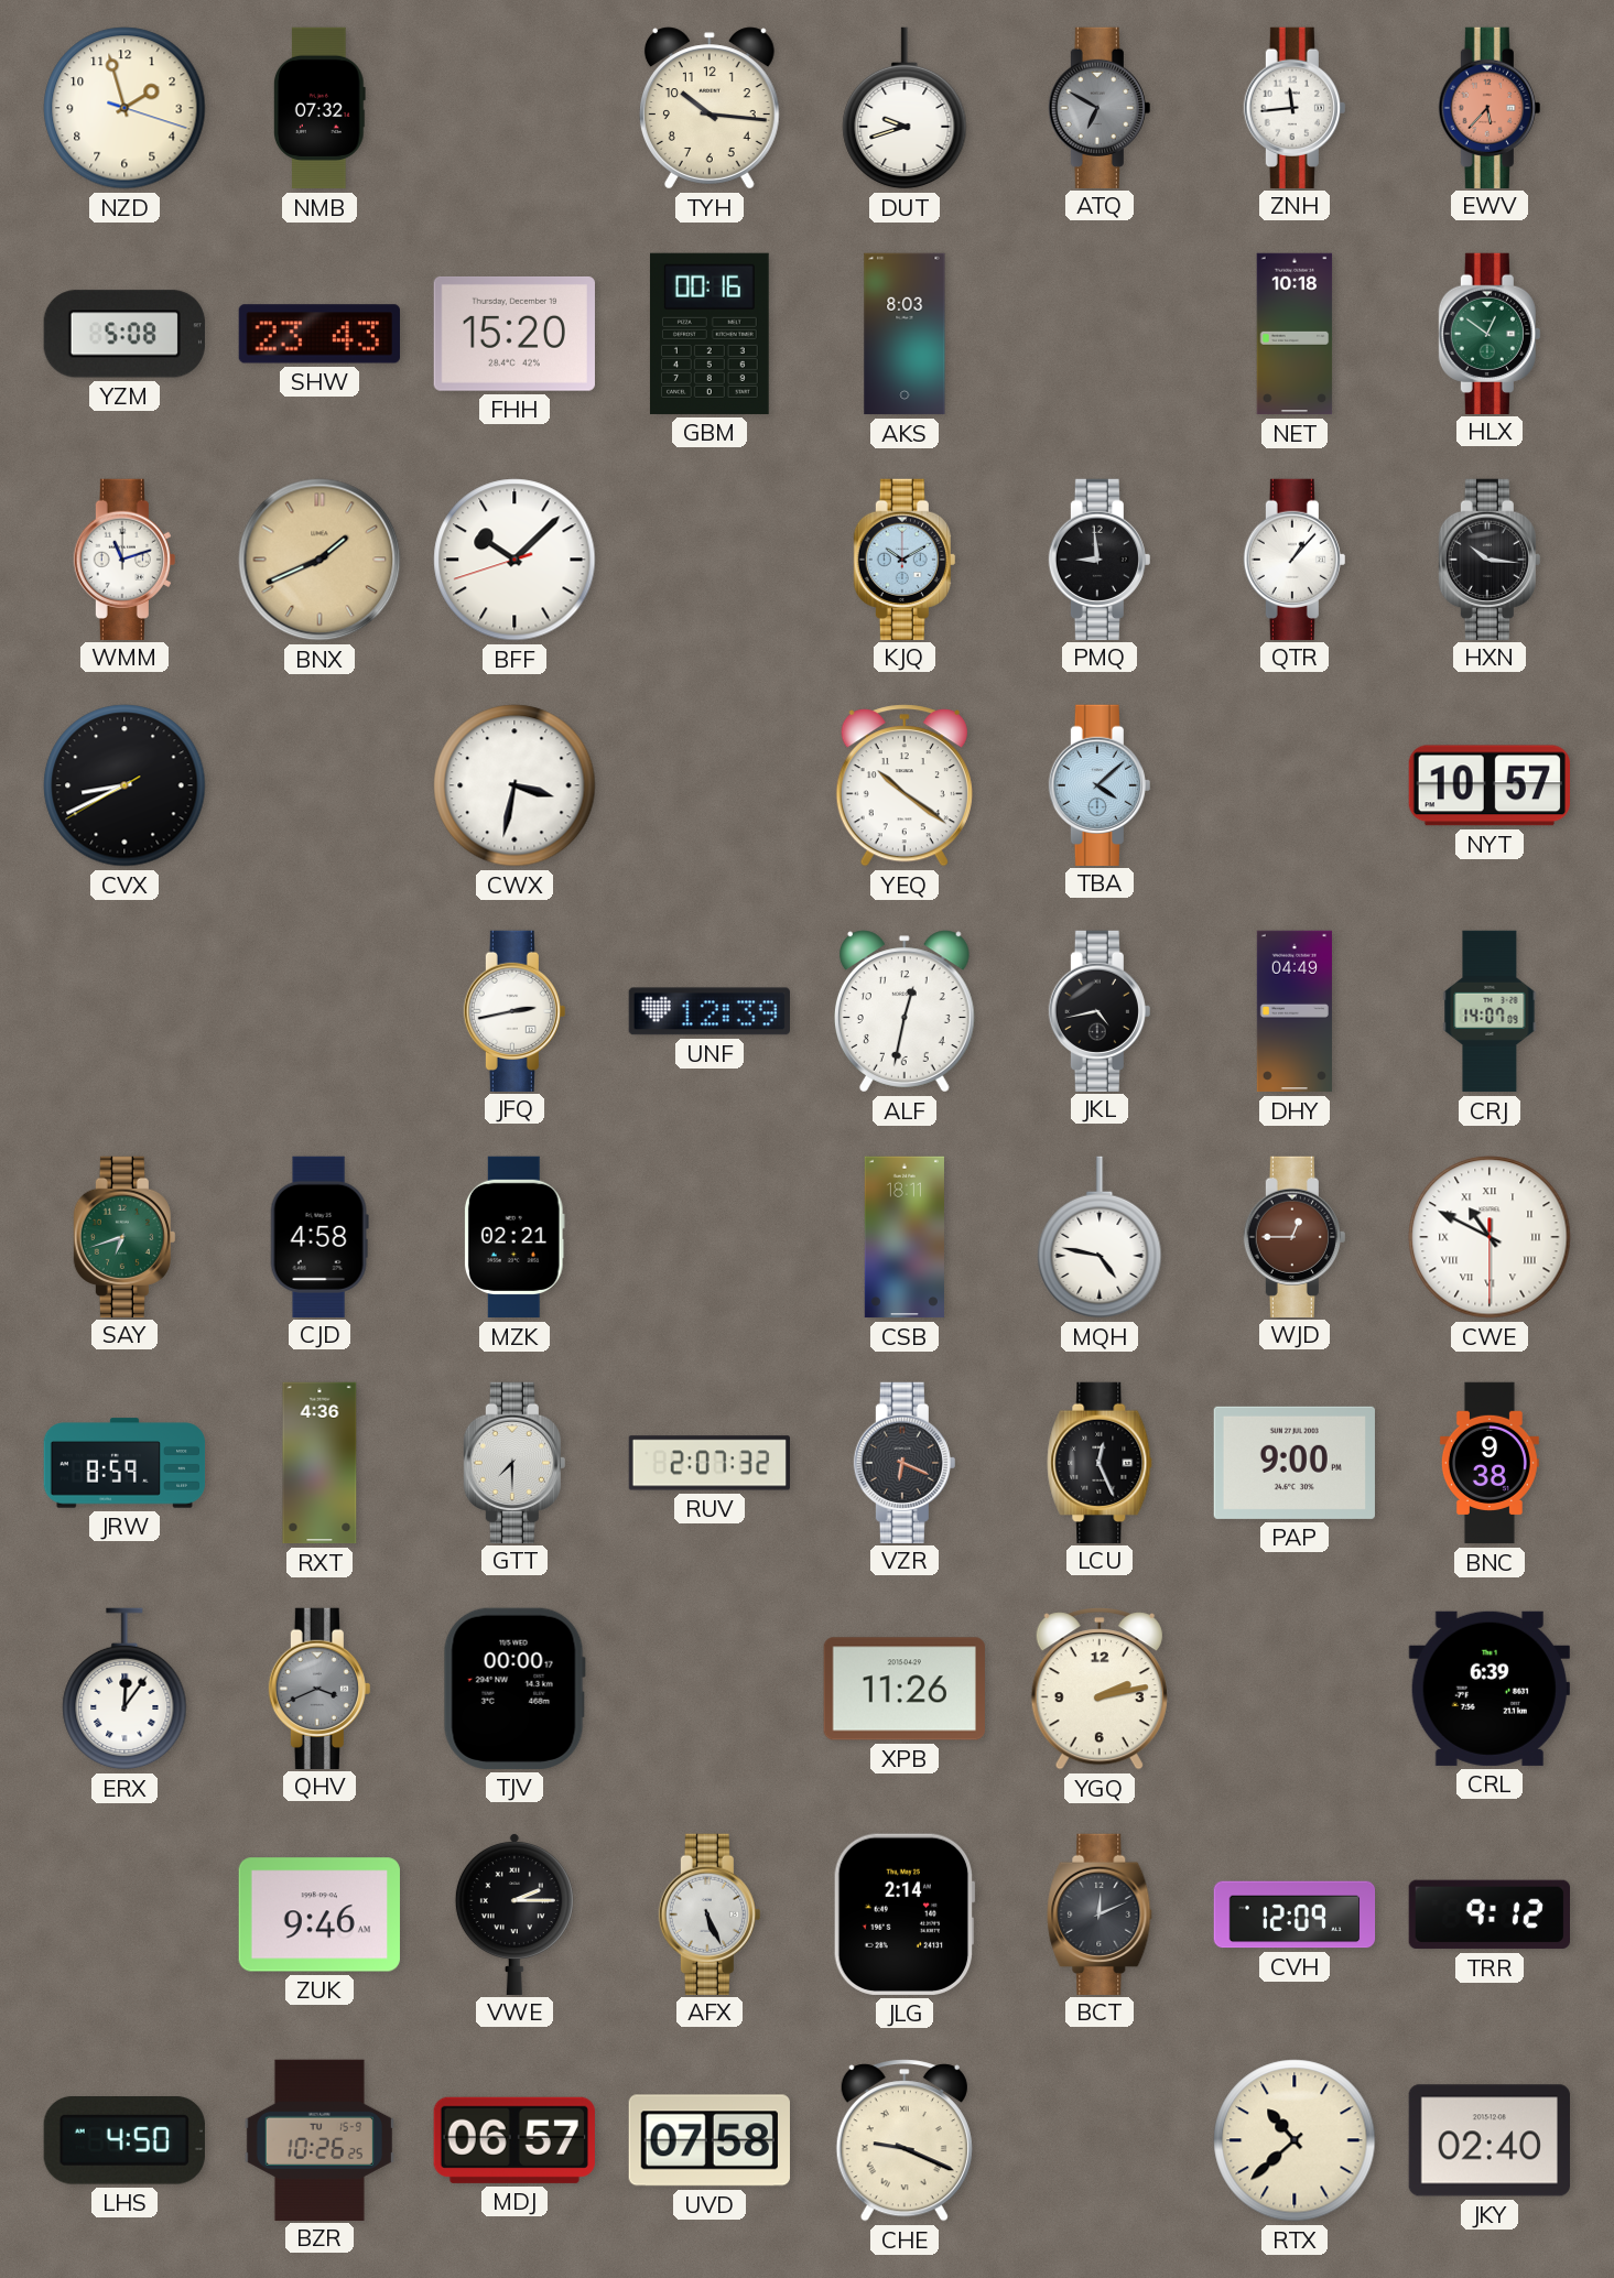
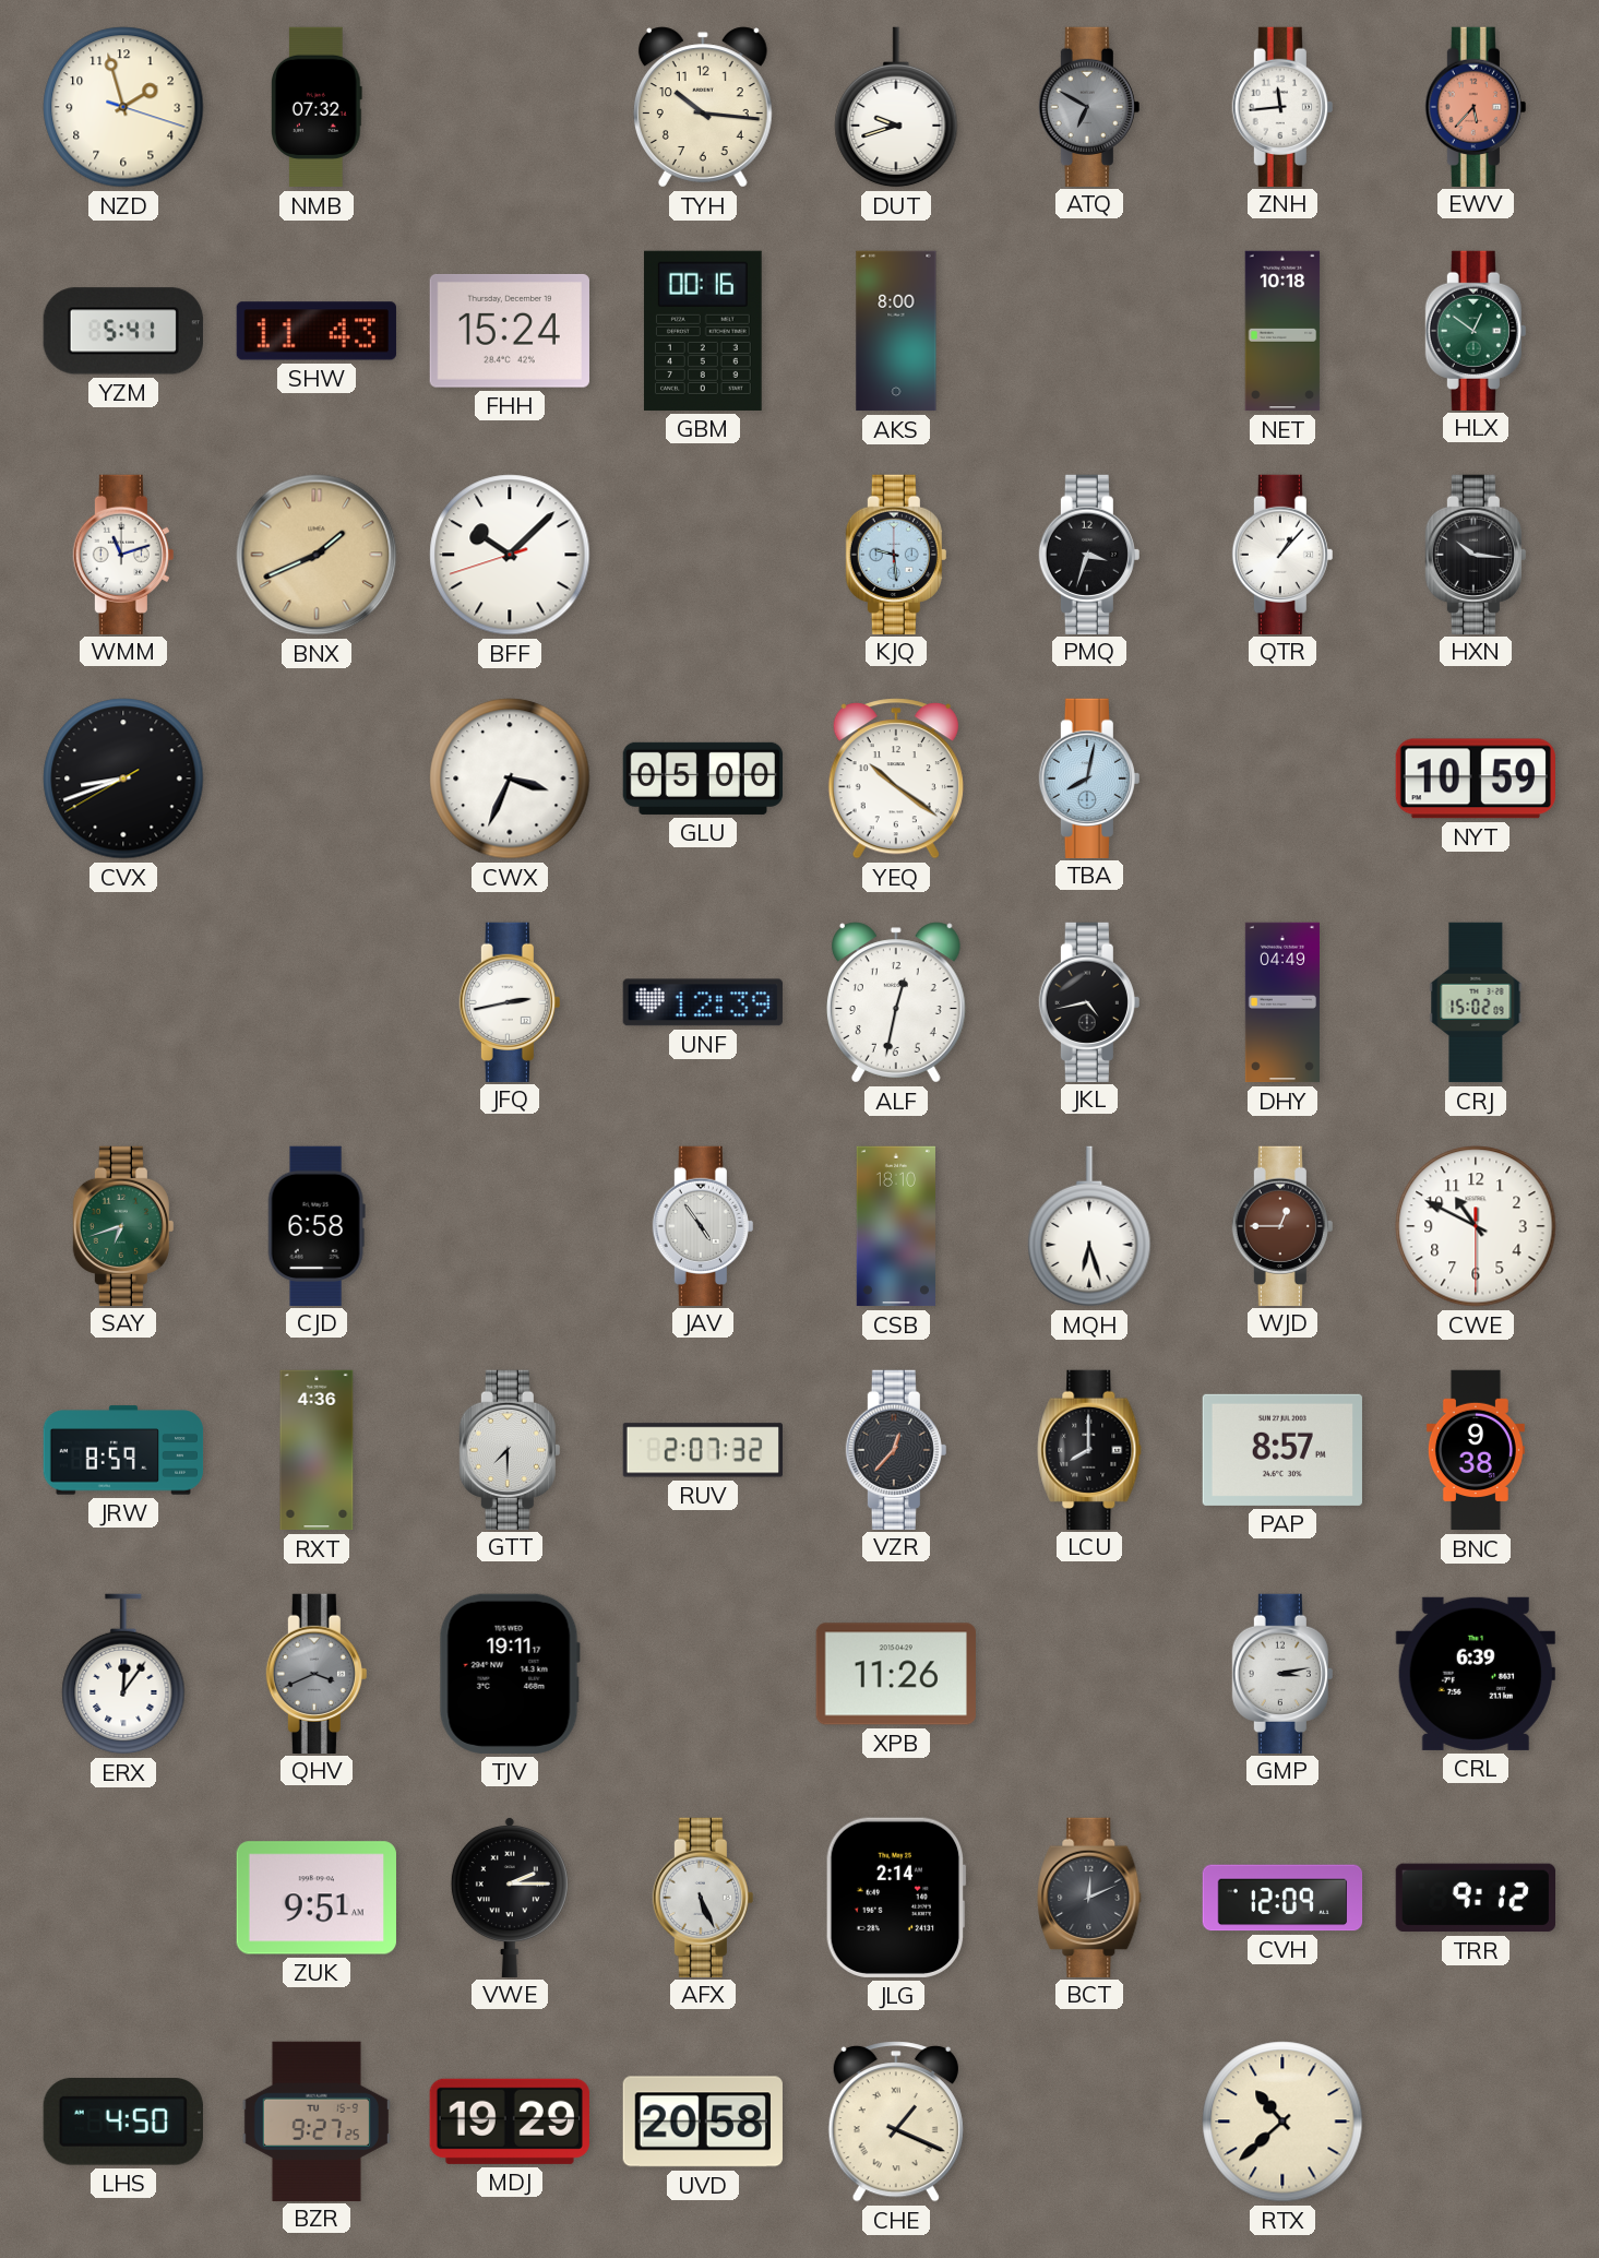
YZM: 5:08 -> 5:41
SHW: 23:43 -> 11:43
FHH: 15:20 -> 15:24
AKS: 8:03 -> 8:00
KJQ: 10:10 -> 9:29
PMQ: 8:59 -> 3:33
CVX: 8:40 -> 8:41
CWX: 3:32 -> 3:34
GLU: none -> 05:00
TBA: 4:08 -> 8:02
NYT: 10:57 -> 10:59
CRJ: 14:07 -> 15:02
CJD: 4:58 -> 6:58
MZK: 02:21 -> none
JAV: none -> 4:54
CSB: 18:11 -> 18:10
MQH: 4:47 -> 6:27
CWE numerals: Roman -> Arabic
VZR: 6:19 -> 12:37
LCU: 12:26 -> 8:00
PAP: 9:00 -> 8:57
TJV: 00:00 -> 19:11
YGQ: 2:13 -> none
GMP: none -> 3:13
ZUK: 9:46 -> 9:51
BZR: 10:26 -> 9:27
MDJ: 06:57 -> 19:29
UVD: 07:58 -> 20:58
CHE: 9:19 -> 1:19
JKY: 02:40 -> none
